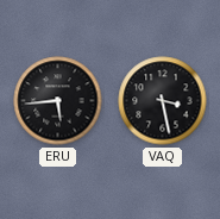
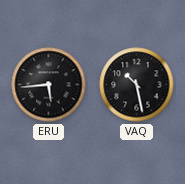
VAQ: 3:28 -> 10:28
